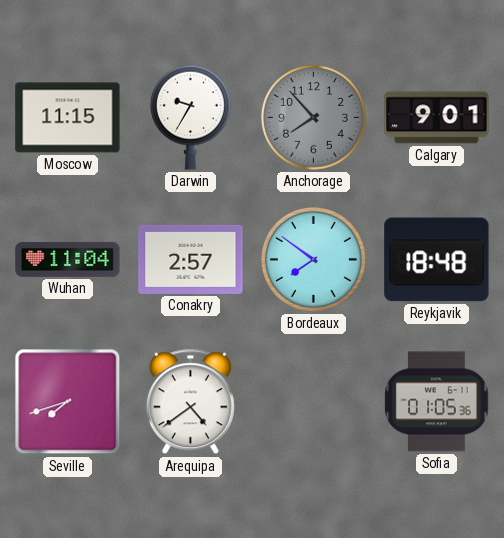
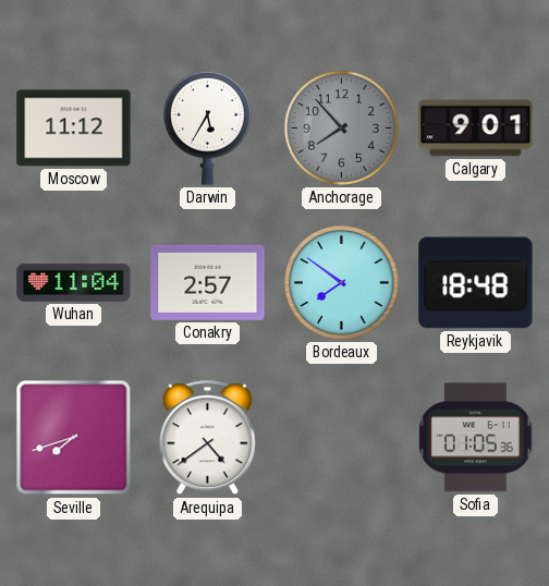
Moscow: 11:15 -> 11:12
Darwin: 9:35 -> 5:35
